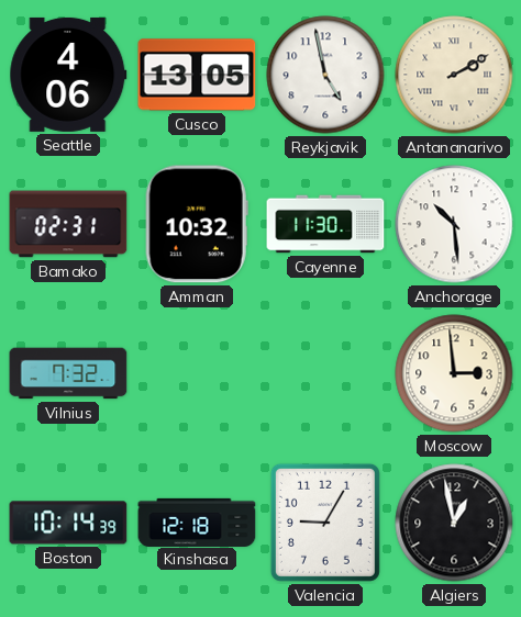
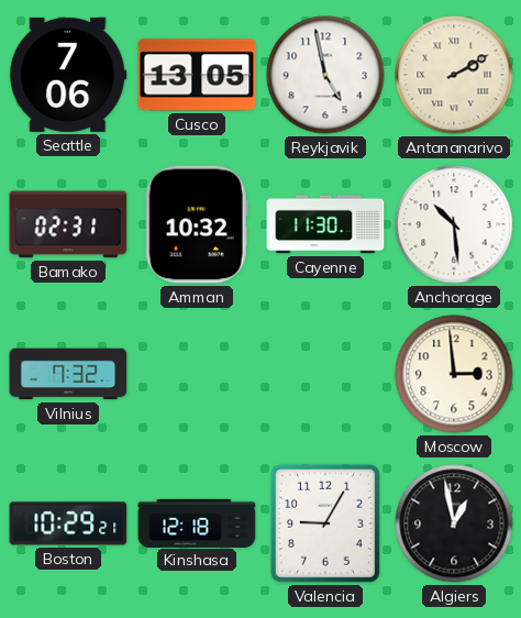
Seattle: 4:06 -> 7:06
Boston: 10:14 -> 10:29
